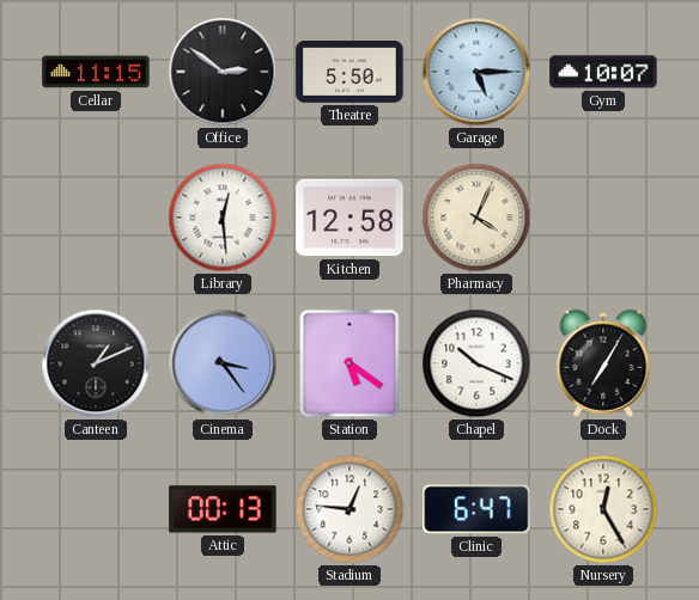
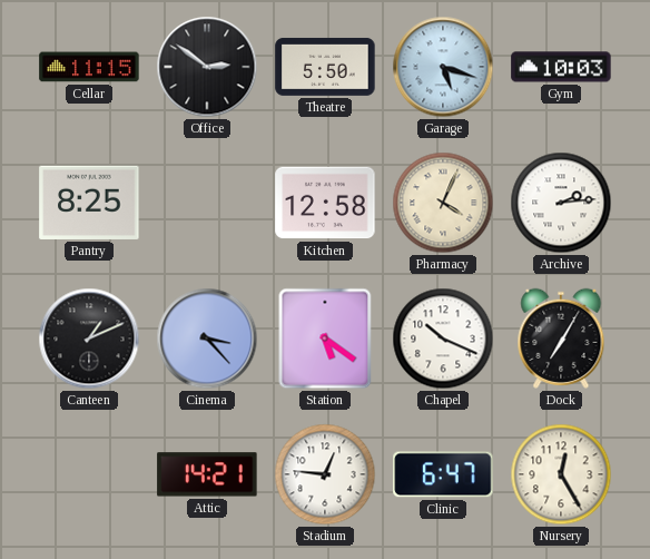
Garage: 5:15 -> 5:18
Gym: 10:07 -> 10:03
Pantry: none -> 8:25
Library: 12:29 -> none
Archive: none -> 2:14
Cinema: 3:24 -> 3:23
Attic: 00:13 -> 14:21
